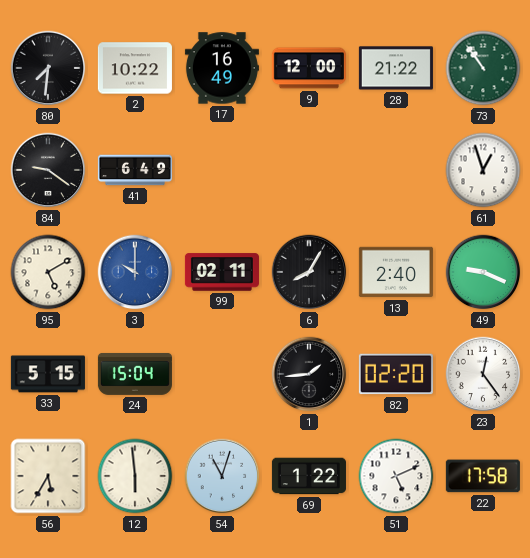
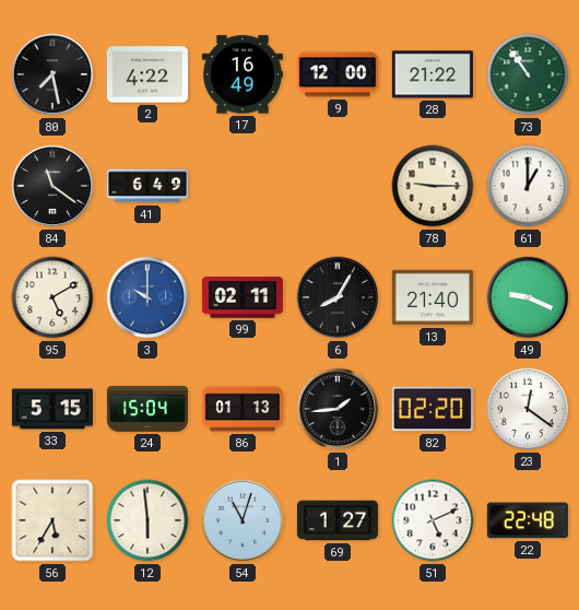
80: 7:31 -> 7:28
2: 10:22 -> 4:22
84: 9:21 -> 11:21
78: none -> 9:15
61: 12:57 -> 1:00
13: 2:40 -> 21:40
86: none -> 01:13
23: 12:24 -> 12:21
69: 1:22 -> 1:27
22: 17:58 -> 22:48
